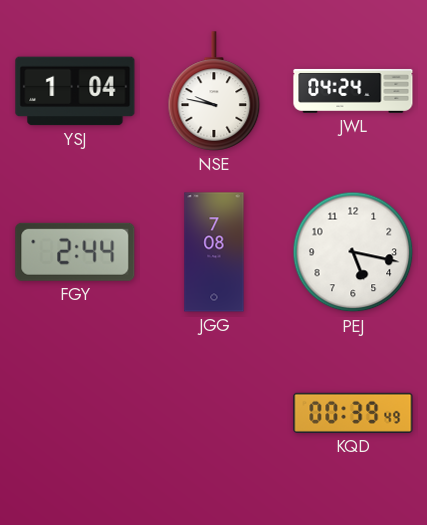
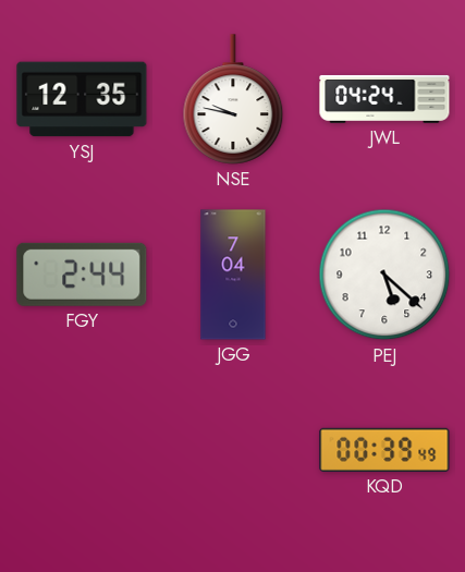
YSJ: 1:04 -> 12:35
JGG: 7:08 -> 7:04
PEJ: 5:17 -> 5:22
